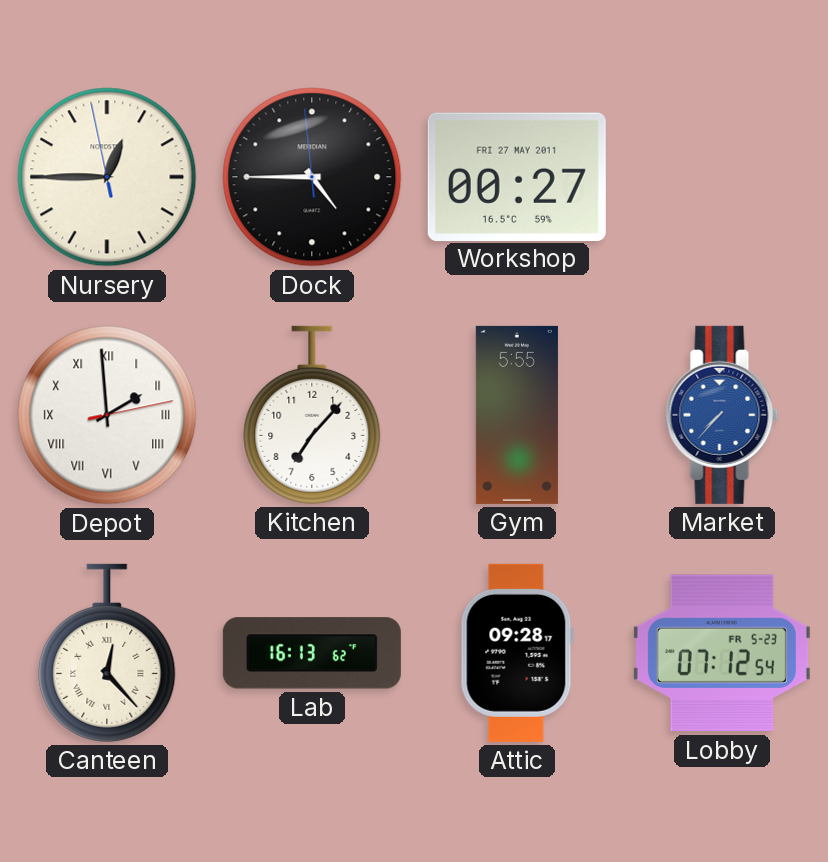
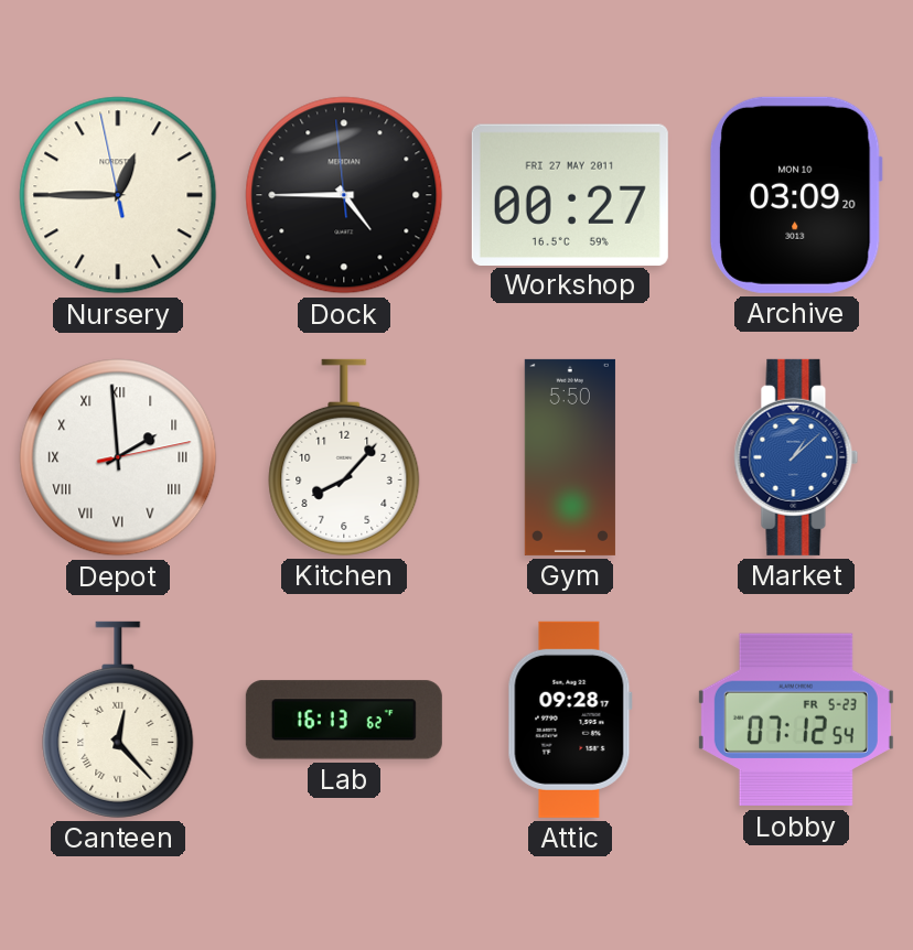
Archive: none -> 03:09
Kitchen: 7:07 -> 8:07
Gym: 5:55 -> 5:50
Market: 7:37 -> 1:08
